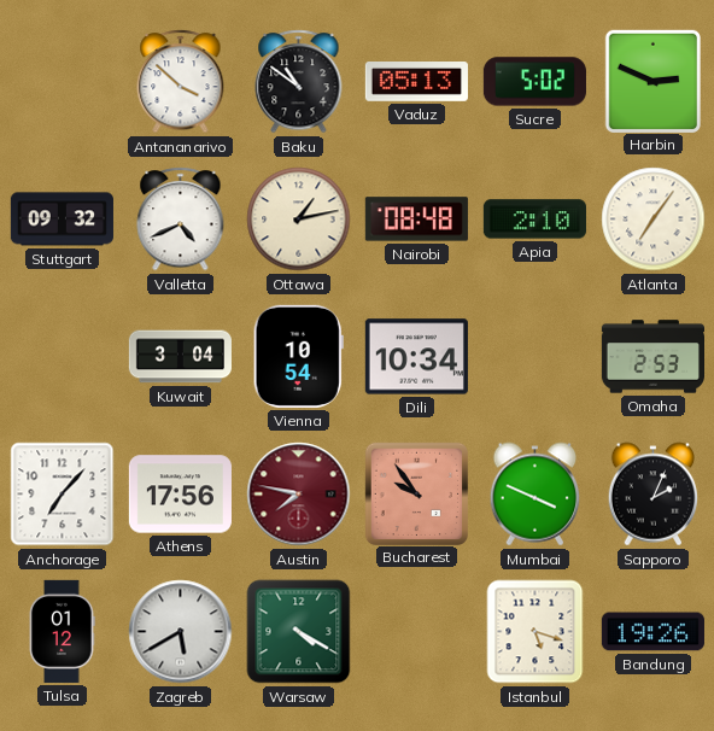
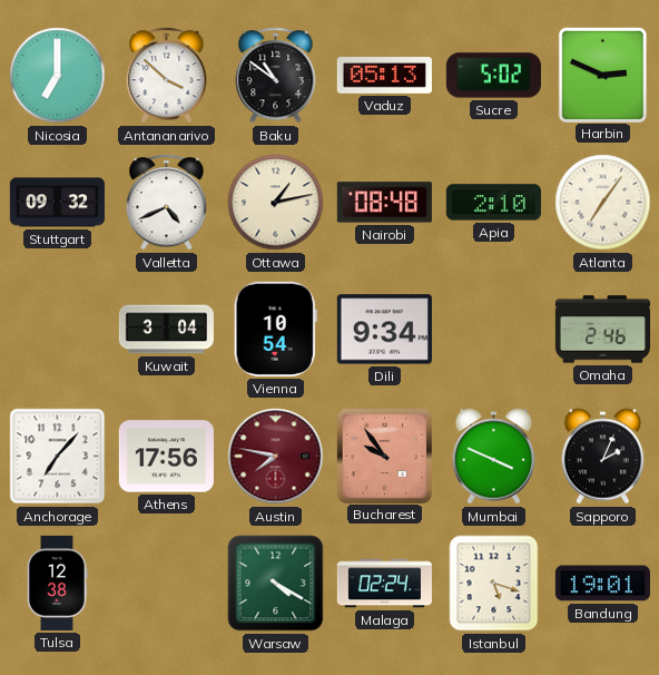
Nicosia: none -> 7:00
Dili: 10:34 -> 9:34
Omaha: 2:53 -> 2:46
Tulsa: 01:12 -> 12:38
Zagreb: 5:40 -> none
Malaga: none -> 02:24
Bandung: 19:26 -> 19:01
